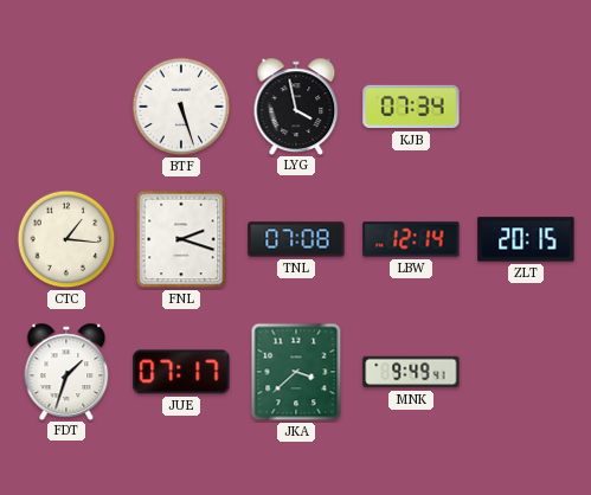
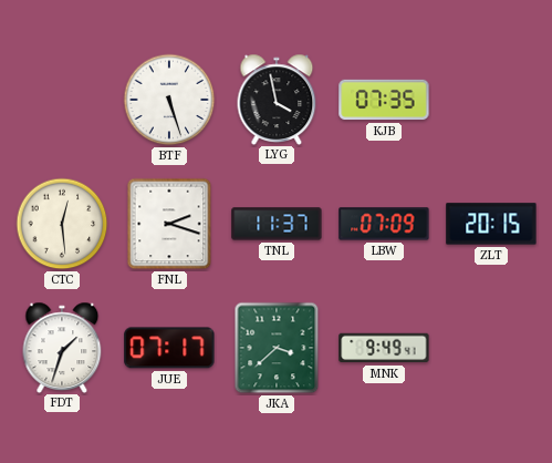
KJB: 07:34 -> 07:35
CTC: 1:16 -> 12:29
TNL: 07:08 -> 11:37
LBW: 12:14 -> 07:09
